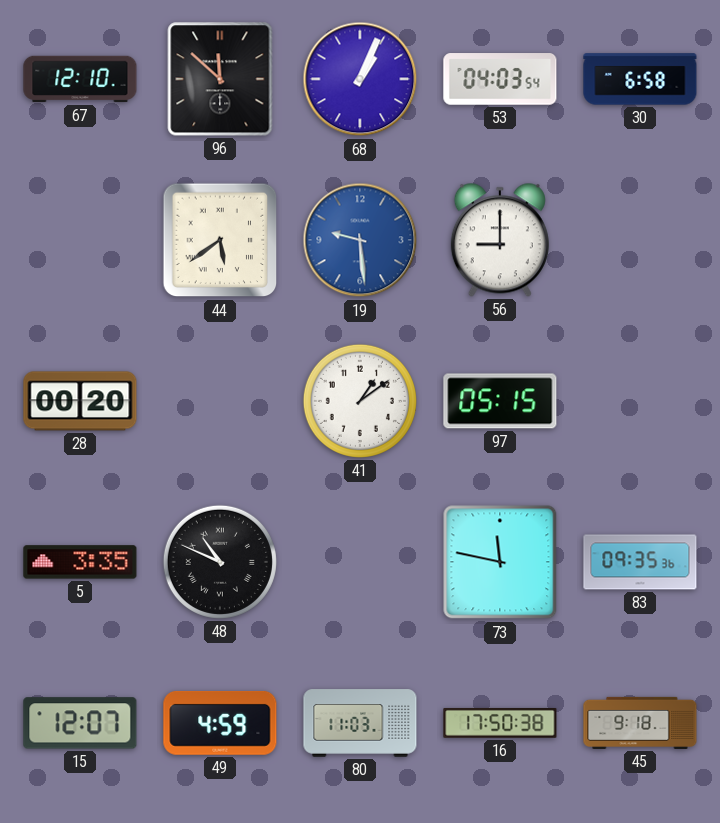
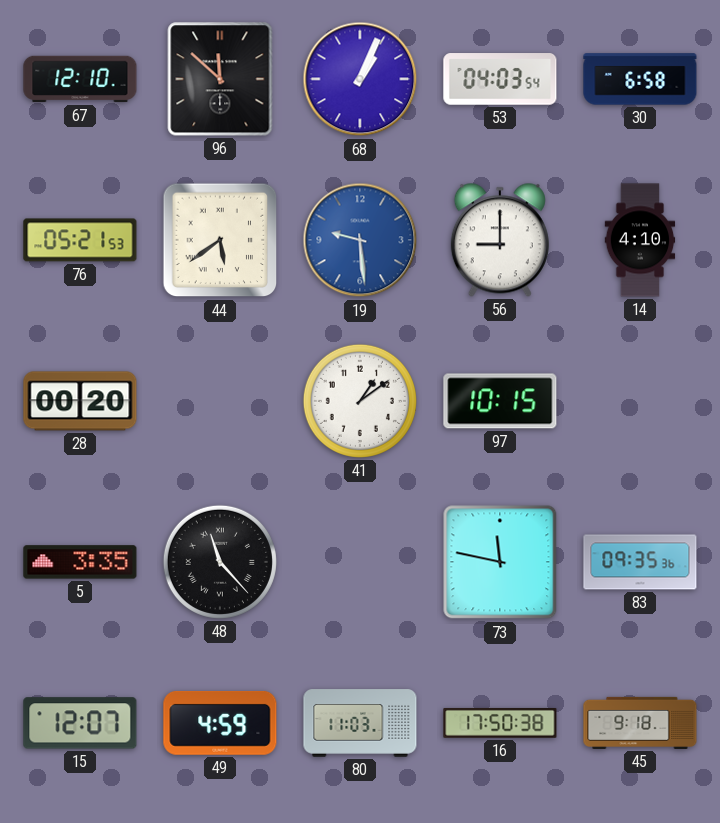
76: none -> 05:21
14: none -> 4:10
97: 05:15 -> 10:15
48: 10:49 -> 11:23
